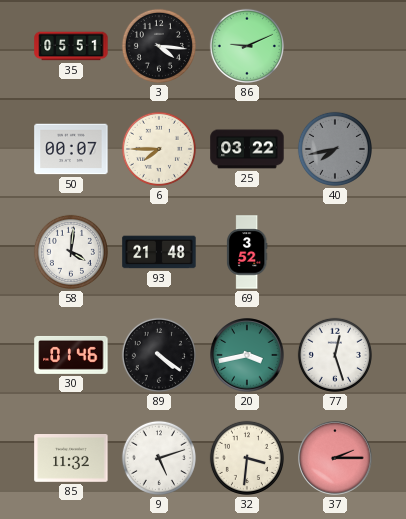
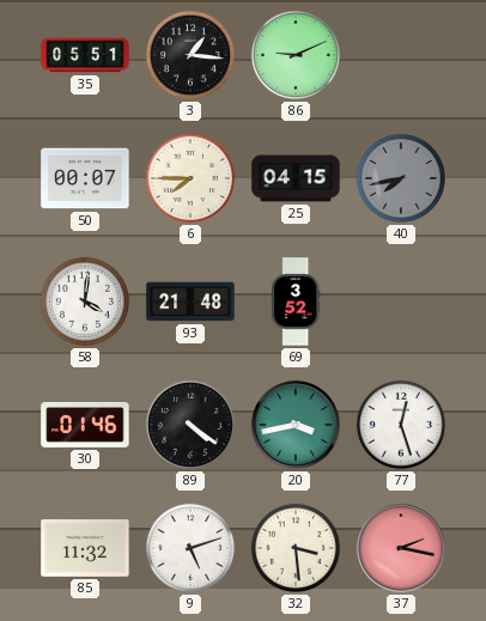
3: 4:16 -> 1:16
25: 03:22 -> 04:15
32: 3:31 -> 3:29
37: 2:15 -> 2:17
